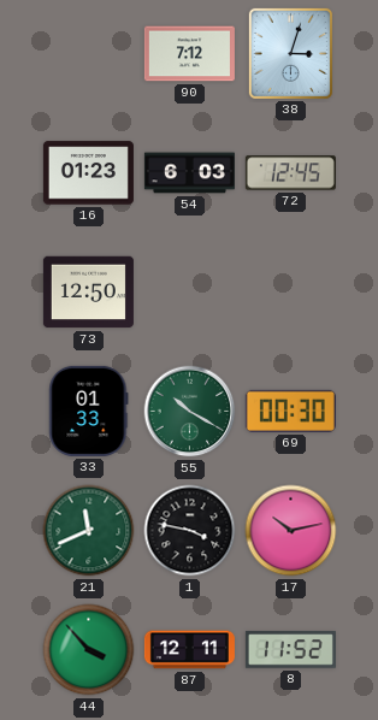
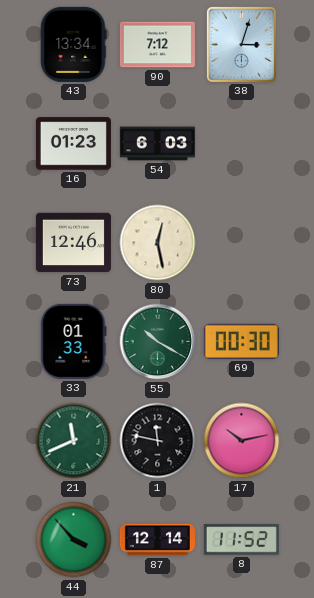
43: none -> 13:34
72: 12:45 -> none
73: 12:50 -> 12:46
80: none -> 12:28
1: 3:47 -> 11:47
87: 12:11 -> 12:14
